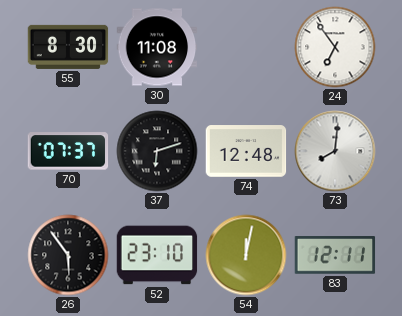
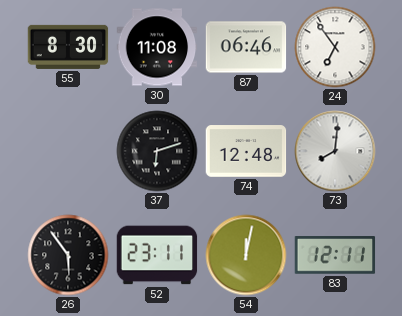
87: none -> 06:46
70: 07:37 -> none
52: 23:10 -> 23:11
